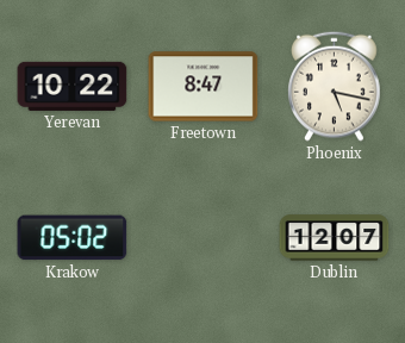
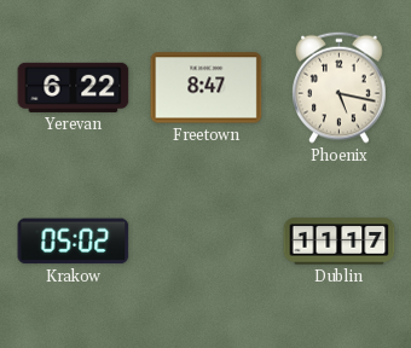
Yerevan: 10:22 -> 6:22
Dublin: 12:07 -> 11:17
